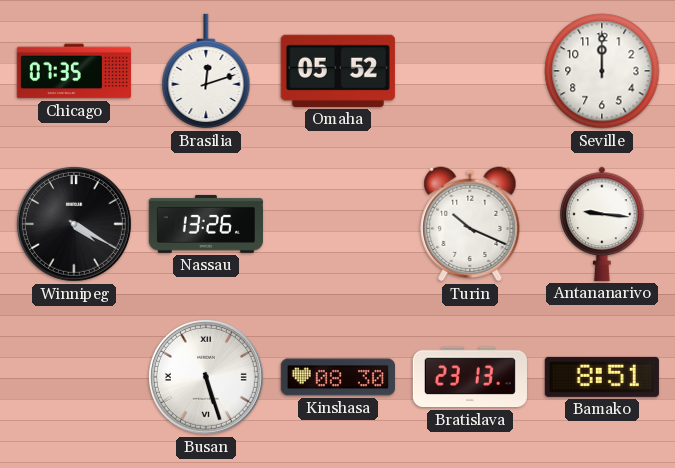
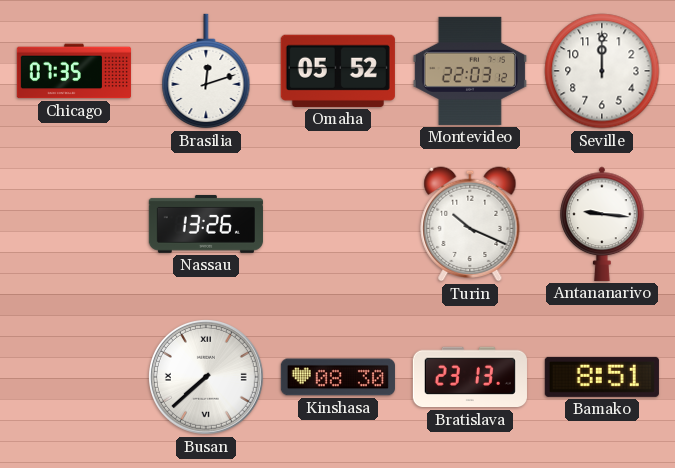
Montevideo: none -> 22:03
Winnipeg: 4:20 -> none
Busan: 5:27 -> 7:38
